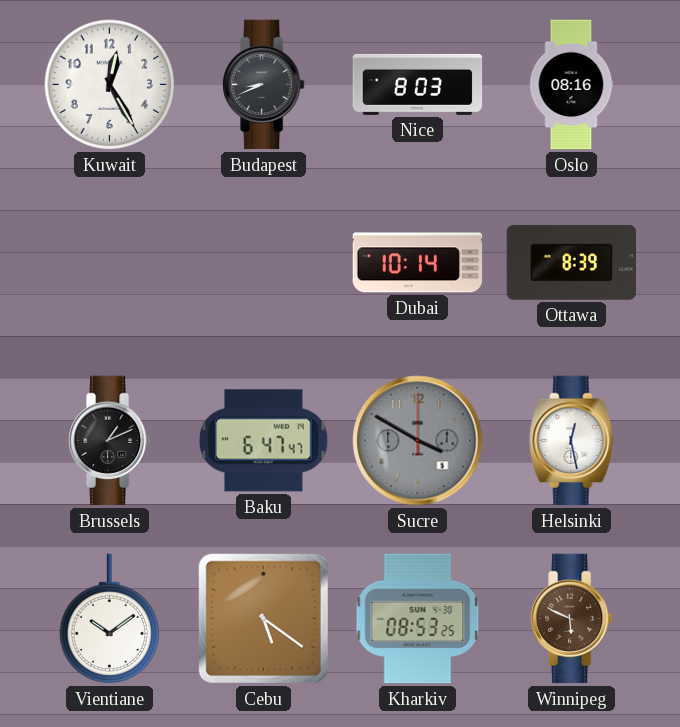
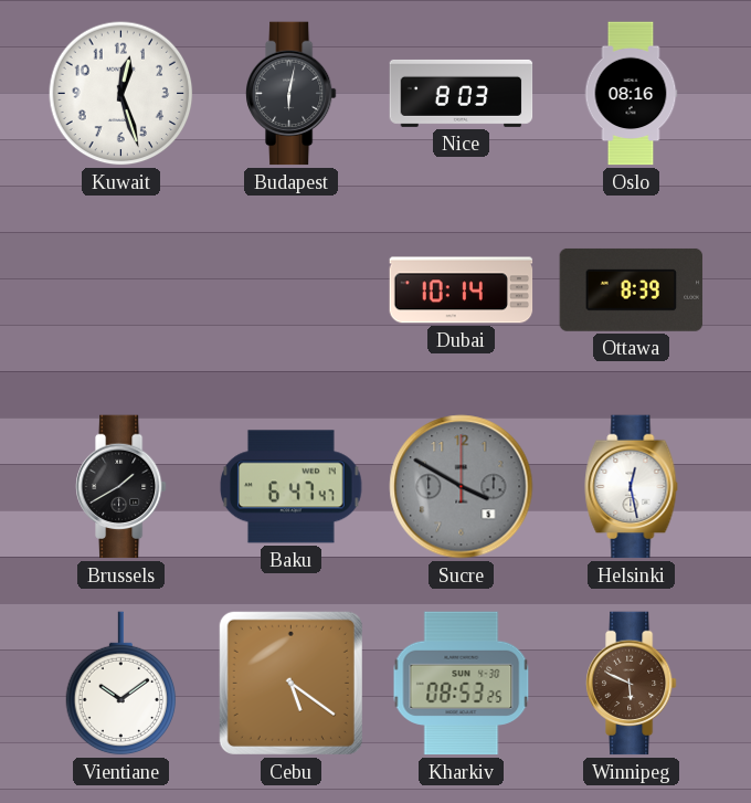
Kuwait: 12:25 -> 12:27
Budapest: 8:41 -> 6:02
Brussels: 1:11 -> 1:40
